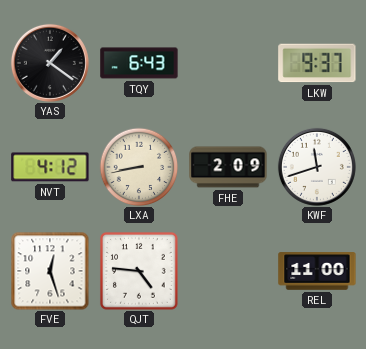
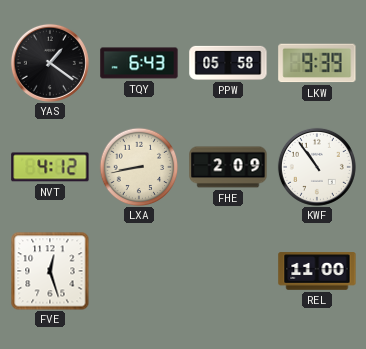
PPW: none -> 05:58
LKW: 9:37 -> 9:39
KWF: 11:42 -> 10:54
QJT: 4:46 -> none
